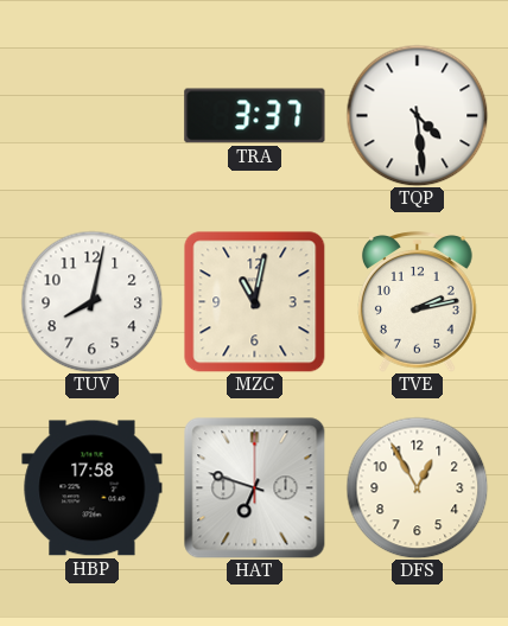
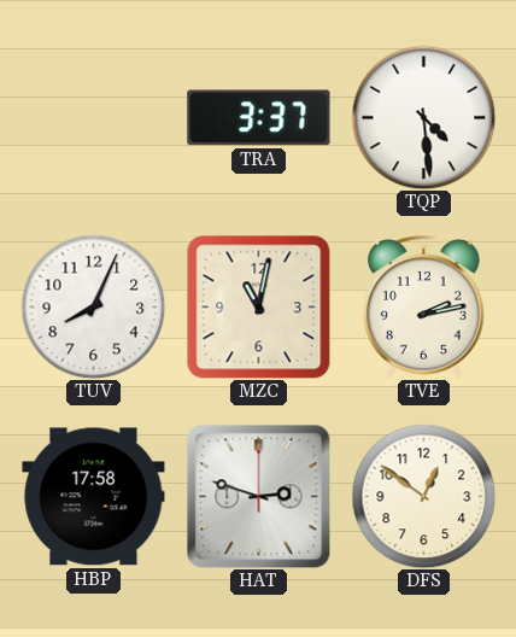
TUV: 8:02 -> 8:04
HAT: 6:48 -> 2:48
DFS: 12:55 -> 12:51
